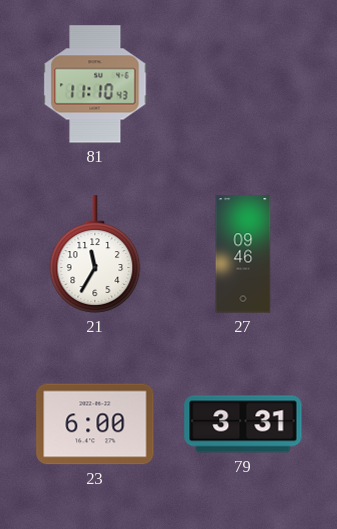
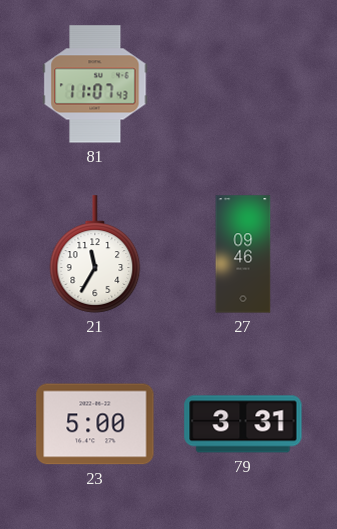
81: 11:10 -> 11:07
23: 6:00 -> 5:00
